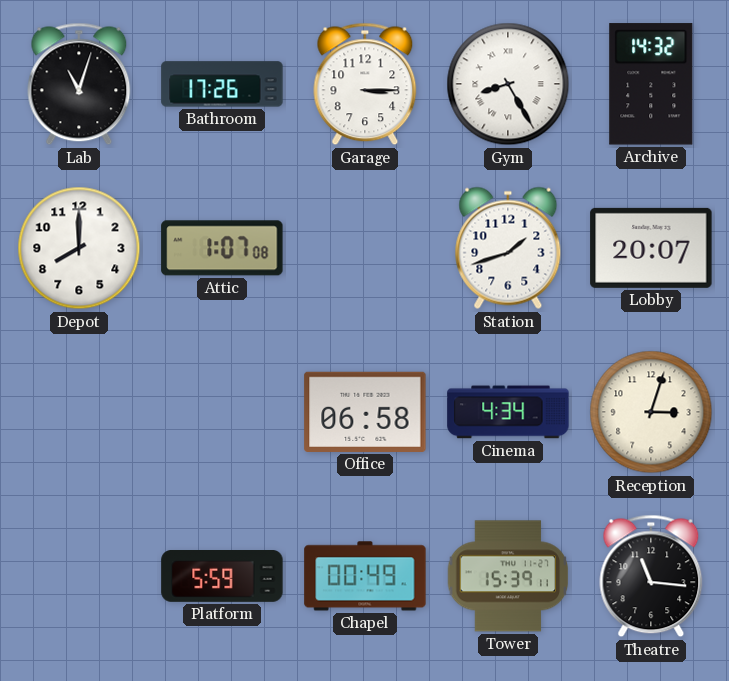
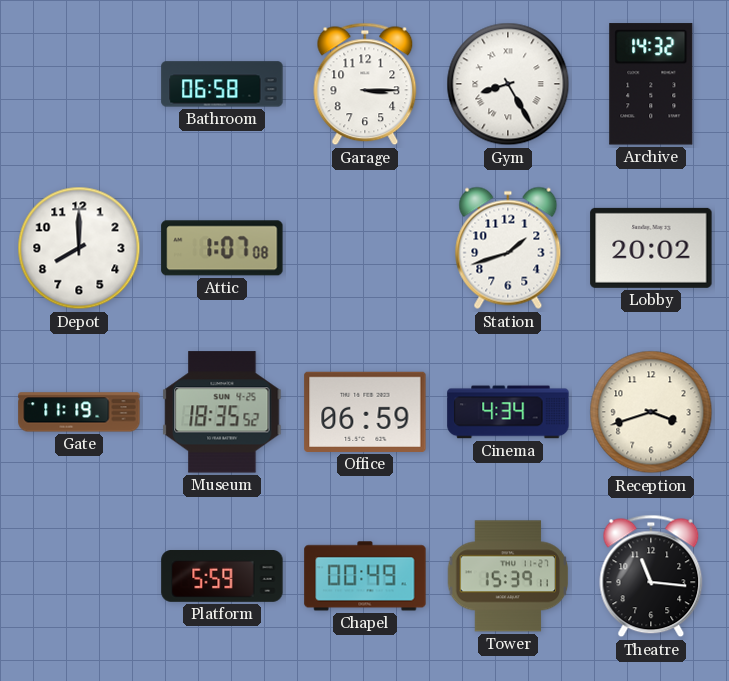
Lab: 11:03 -> none
Bathroom: 17:26 -> 06:58
Lobby: 20:07 -> 20:02
Gate: none -> 11:19
Museum: none -> 18:35
Office: 06:58 -> 06:59
Reception: 3:03 -> 3:42
